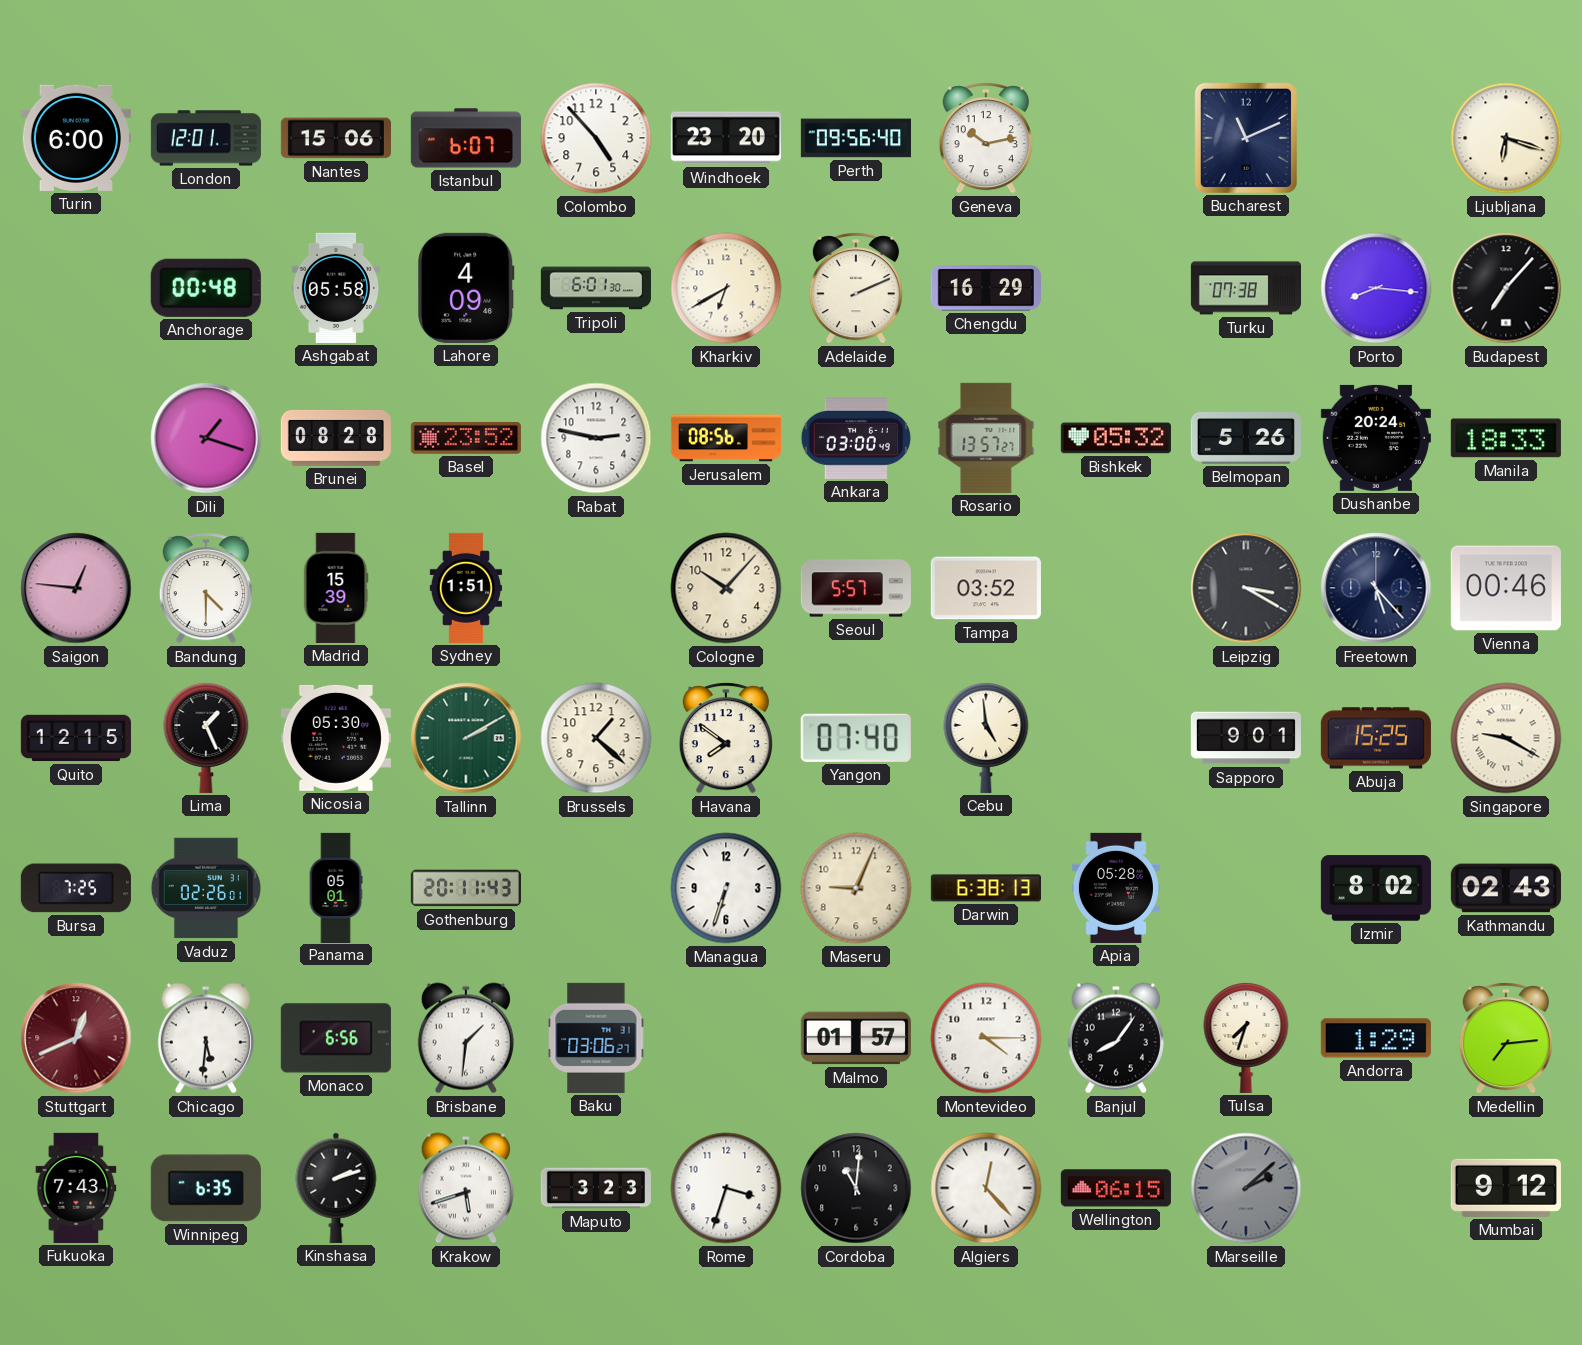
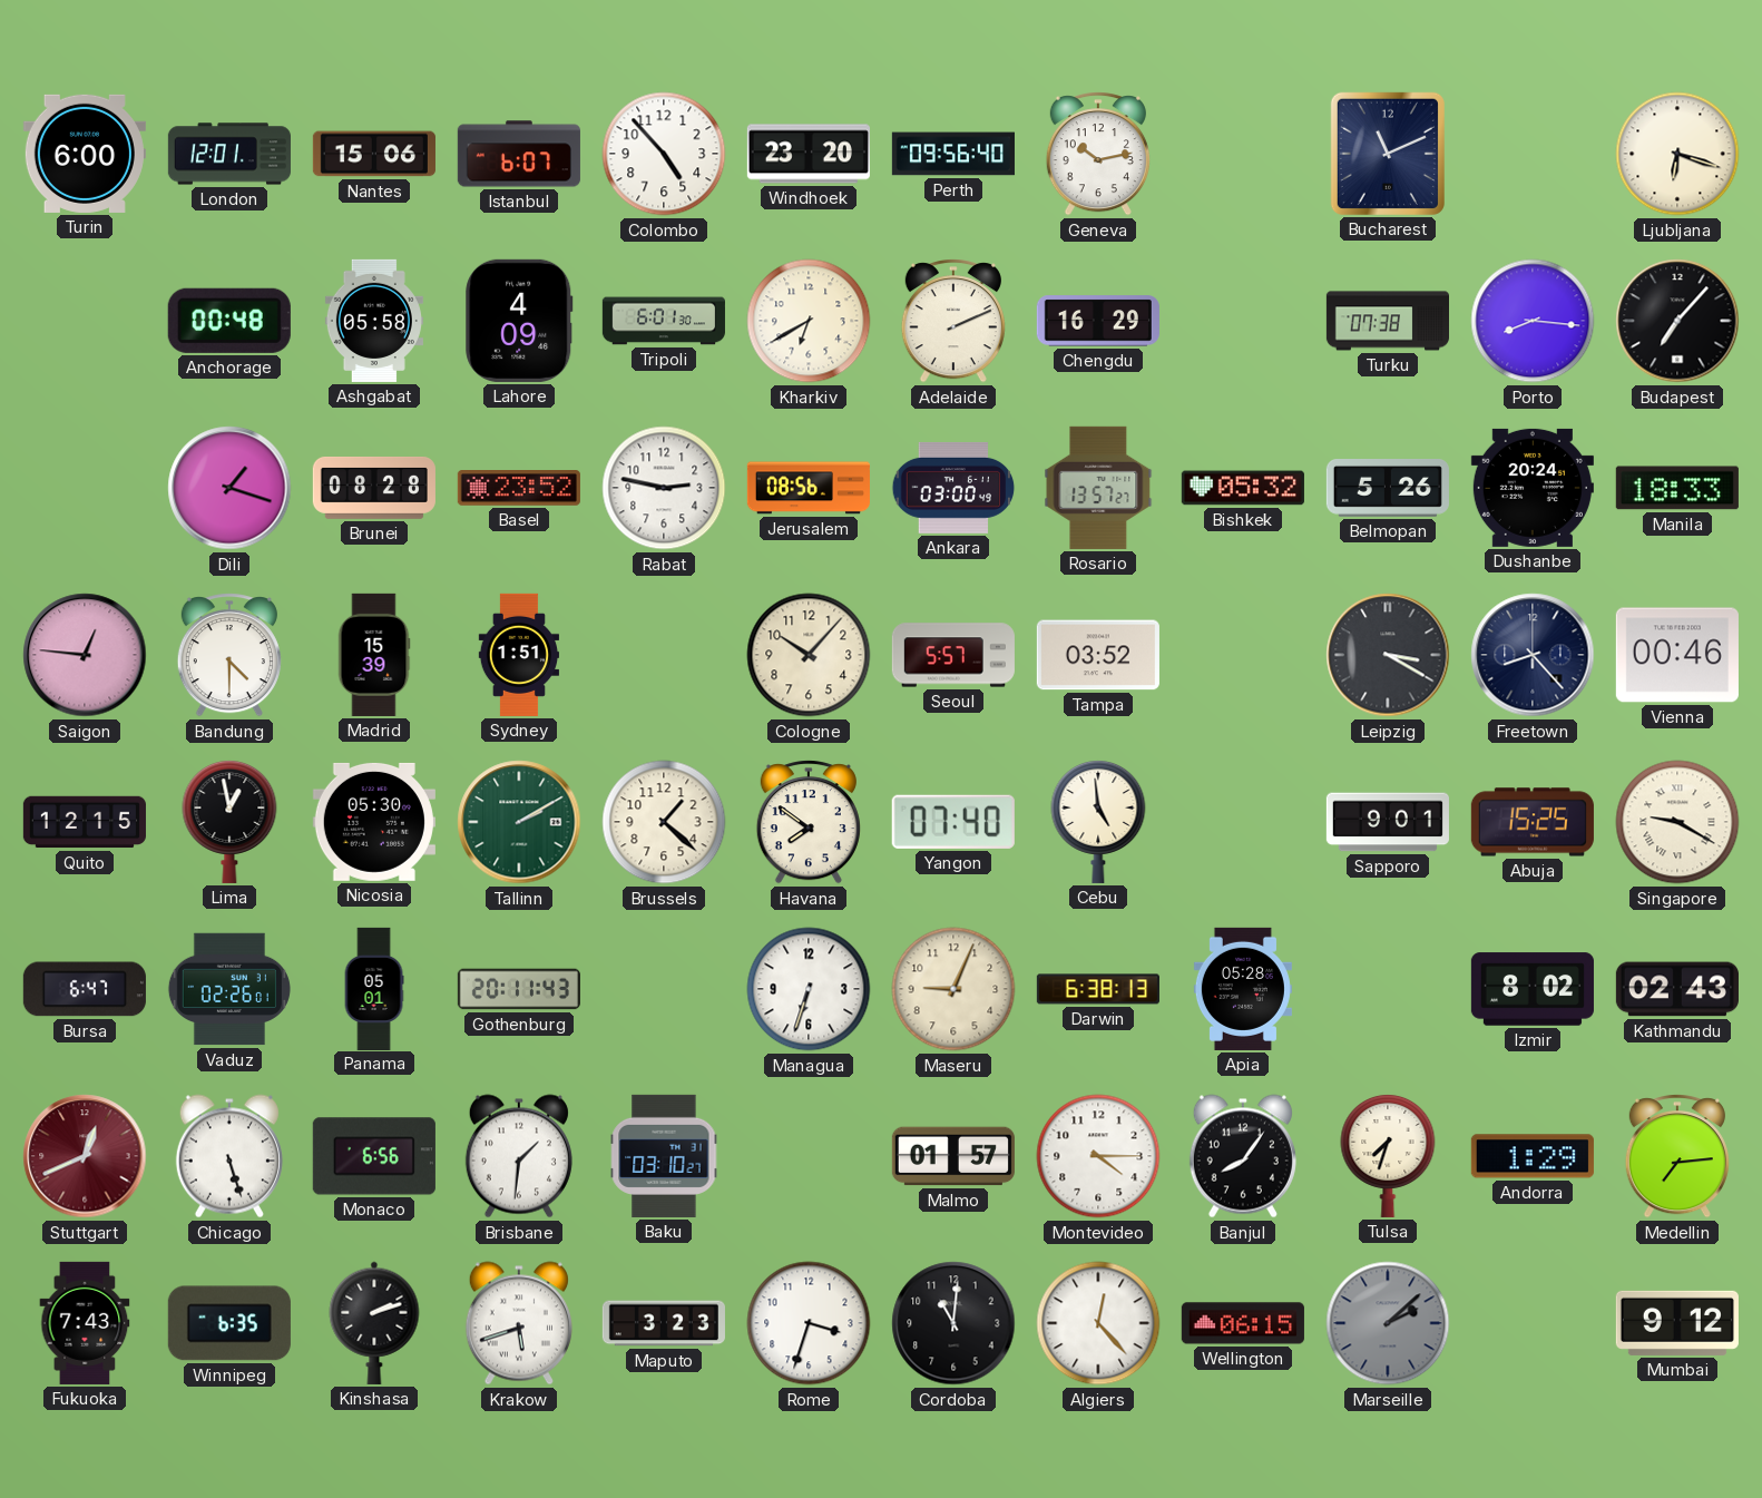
Freetown: 5:23 -> 8:23
Lima: 1:26 -> 12:58
Bursa: 7:25 -> 6:47
Chicago: 5:31 -> 5:27
Baku: 03:06 -> 03:10
